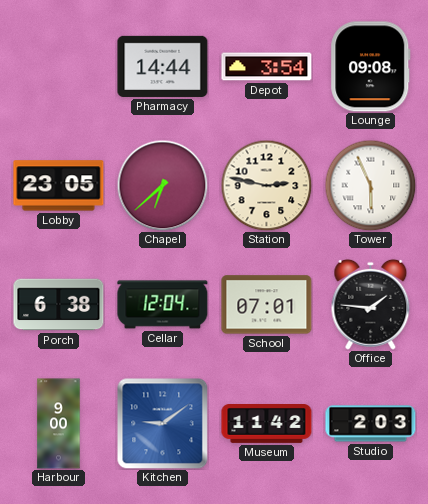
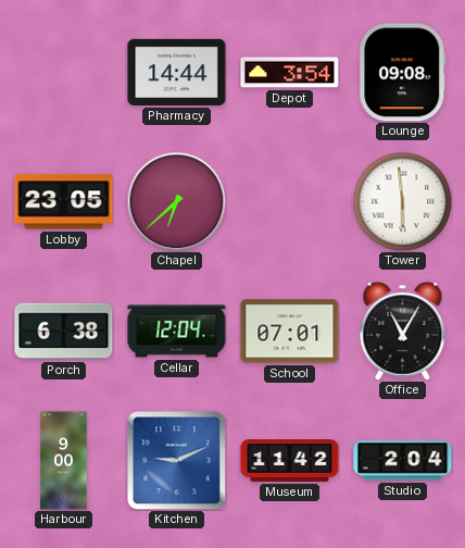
Station: 2:47 -> none
Tower: 5:56 -> 5:59
Office: 1:46 -> 11:05
Kitchen: 9:09 -> 9:11
Studio: 2:03 -> 2:04
